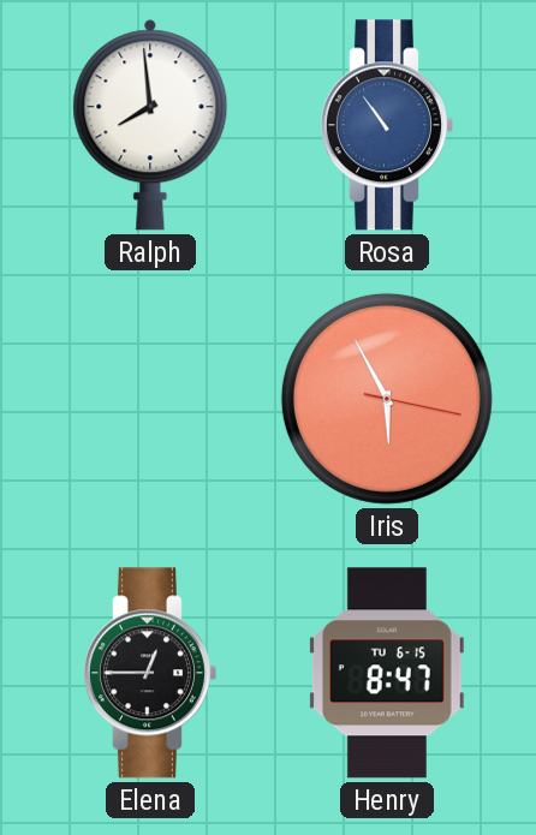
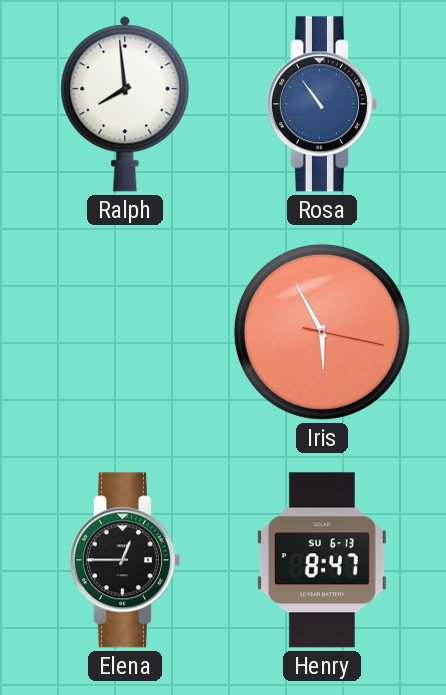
Henry date: TU 6-15 -> SU 6-13
